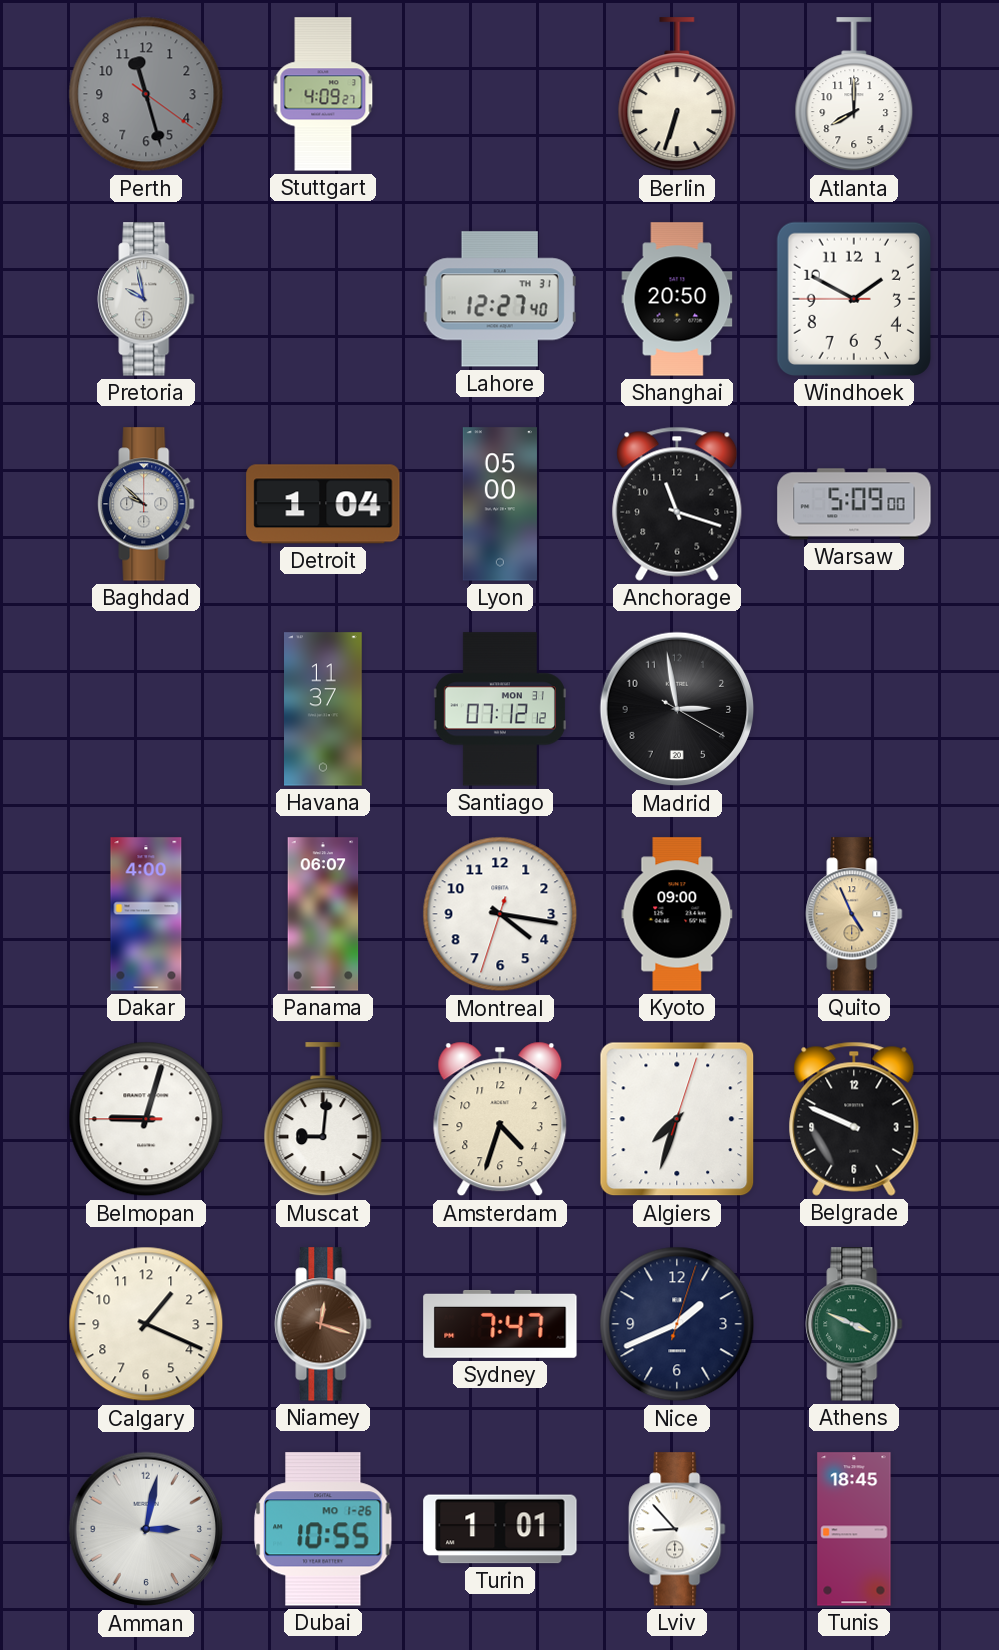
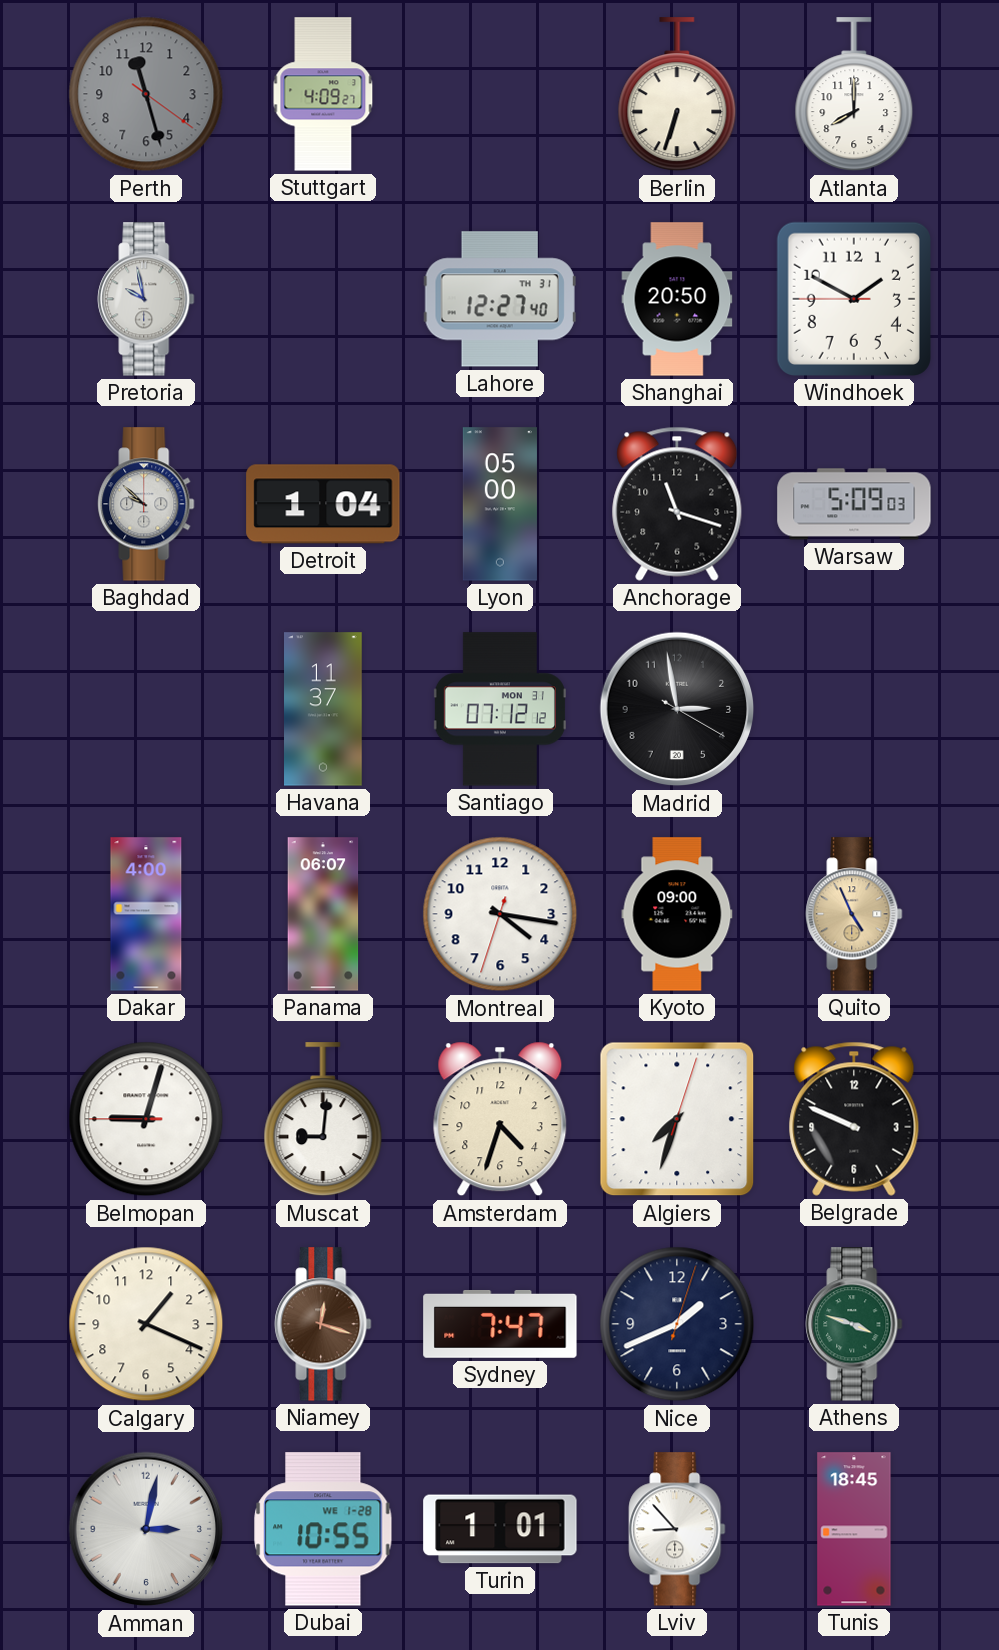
Warsaw: 5:09:00 -> 5:09:03
Athens: 3:49 -> 3:48
Dubai date: MO 1-26 -> WE 1-28
